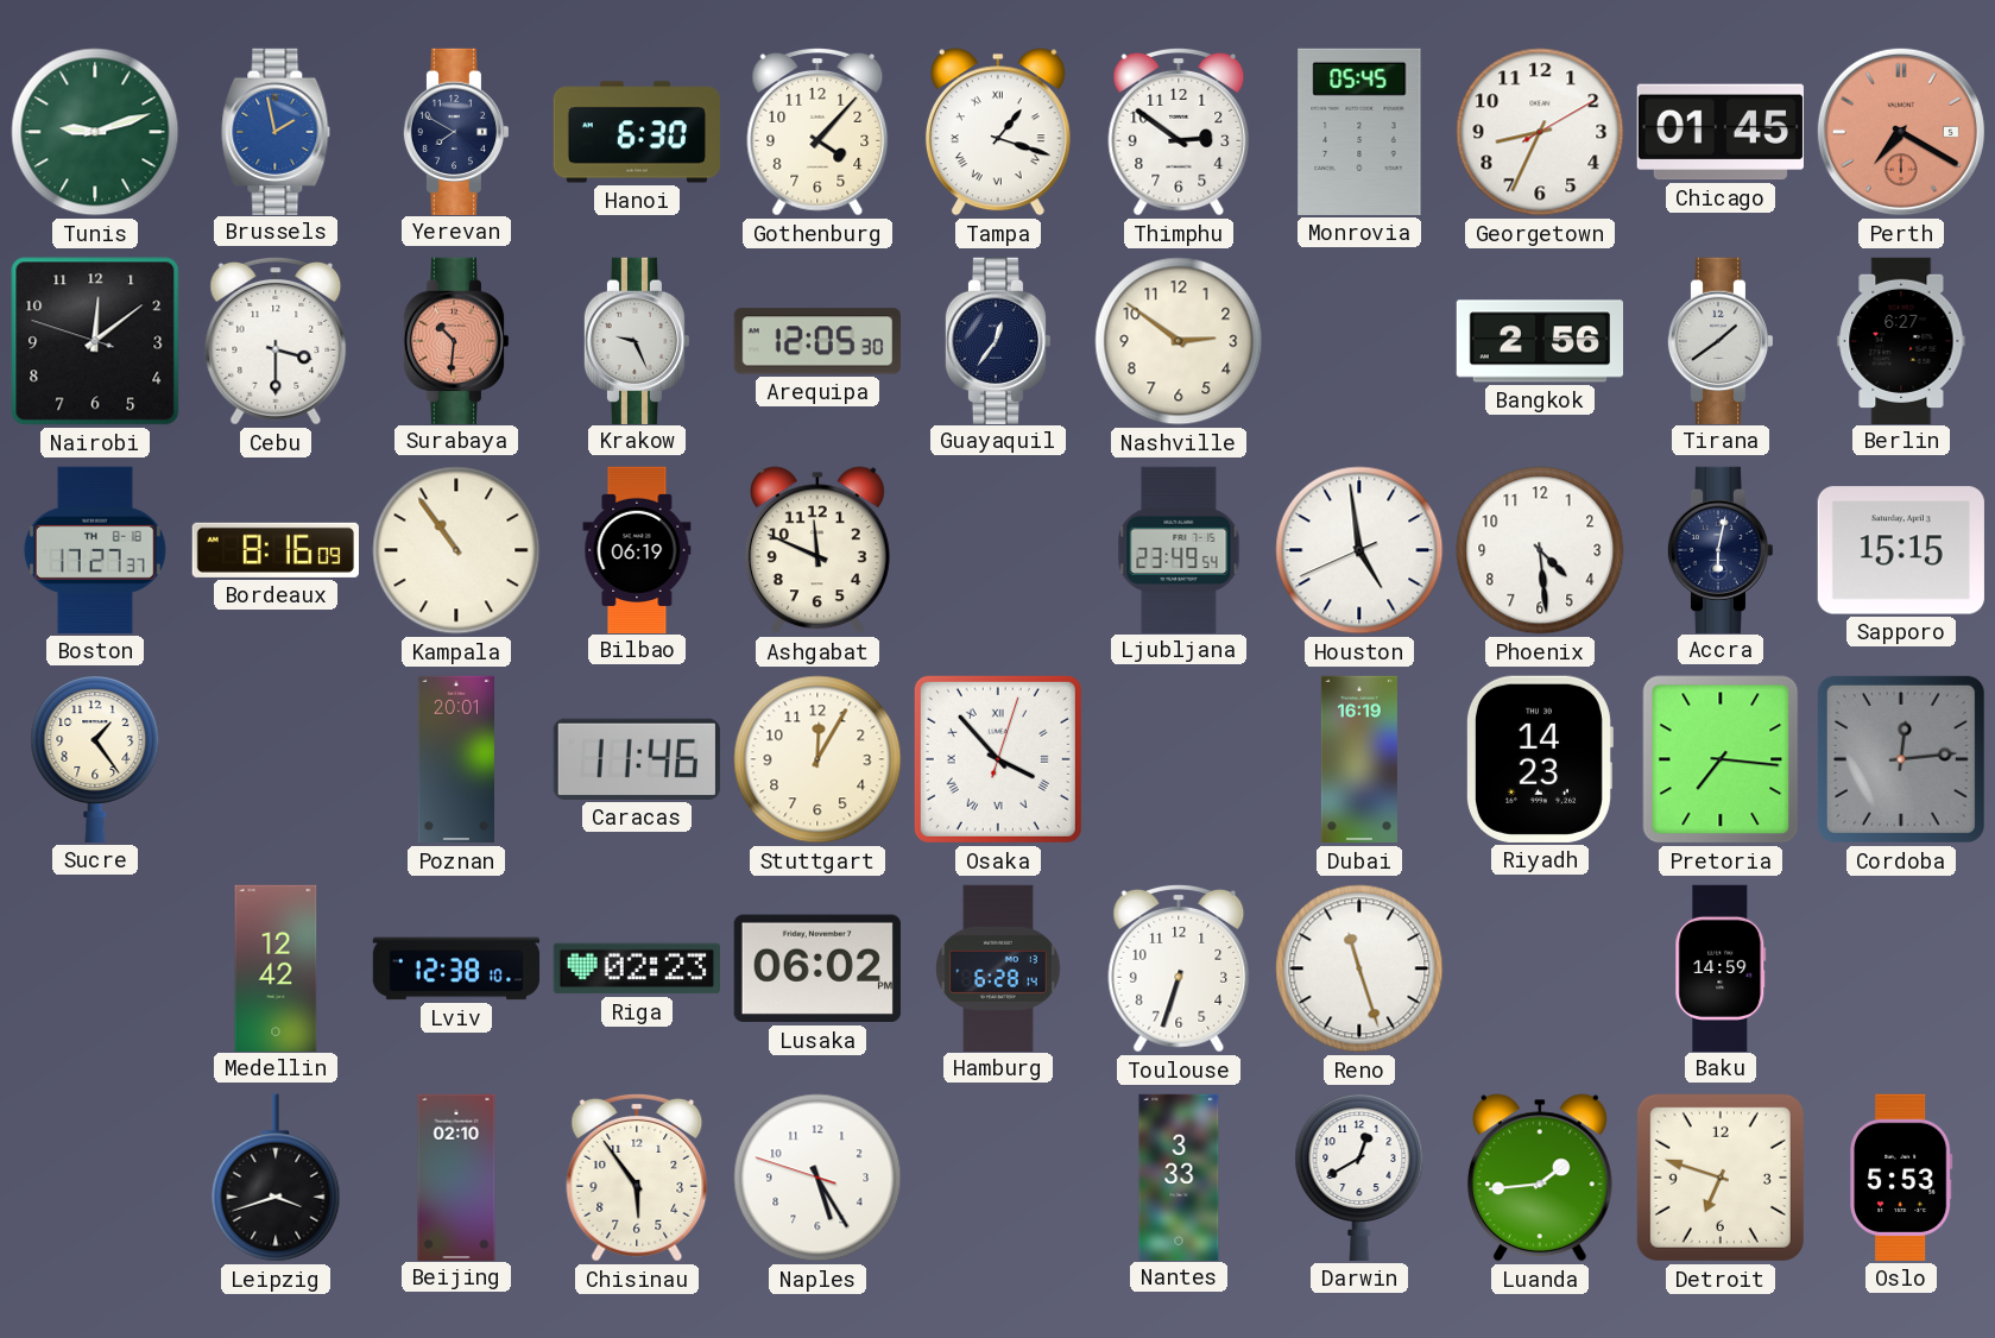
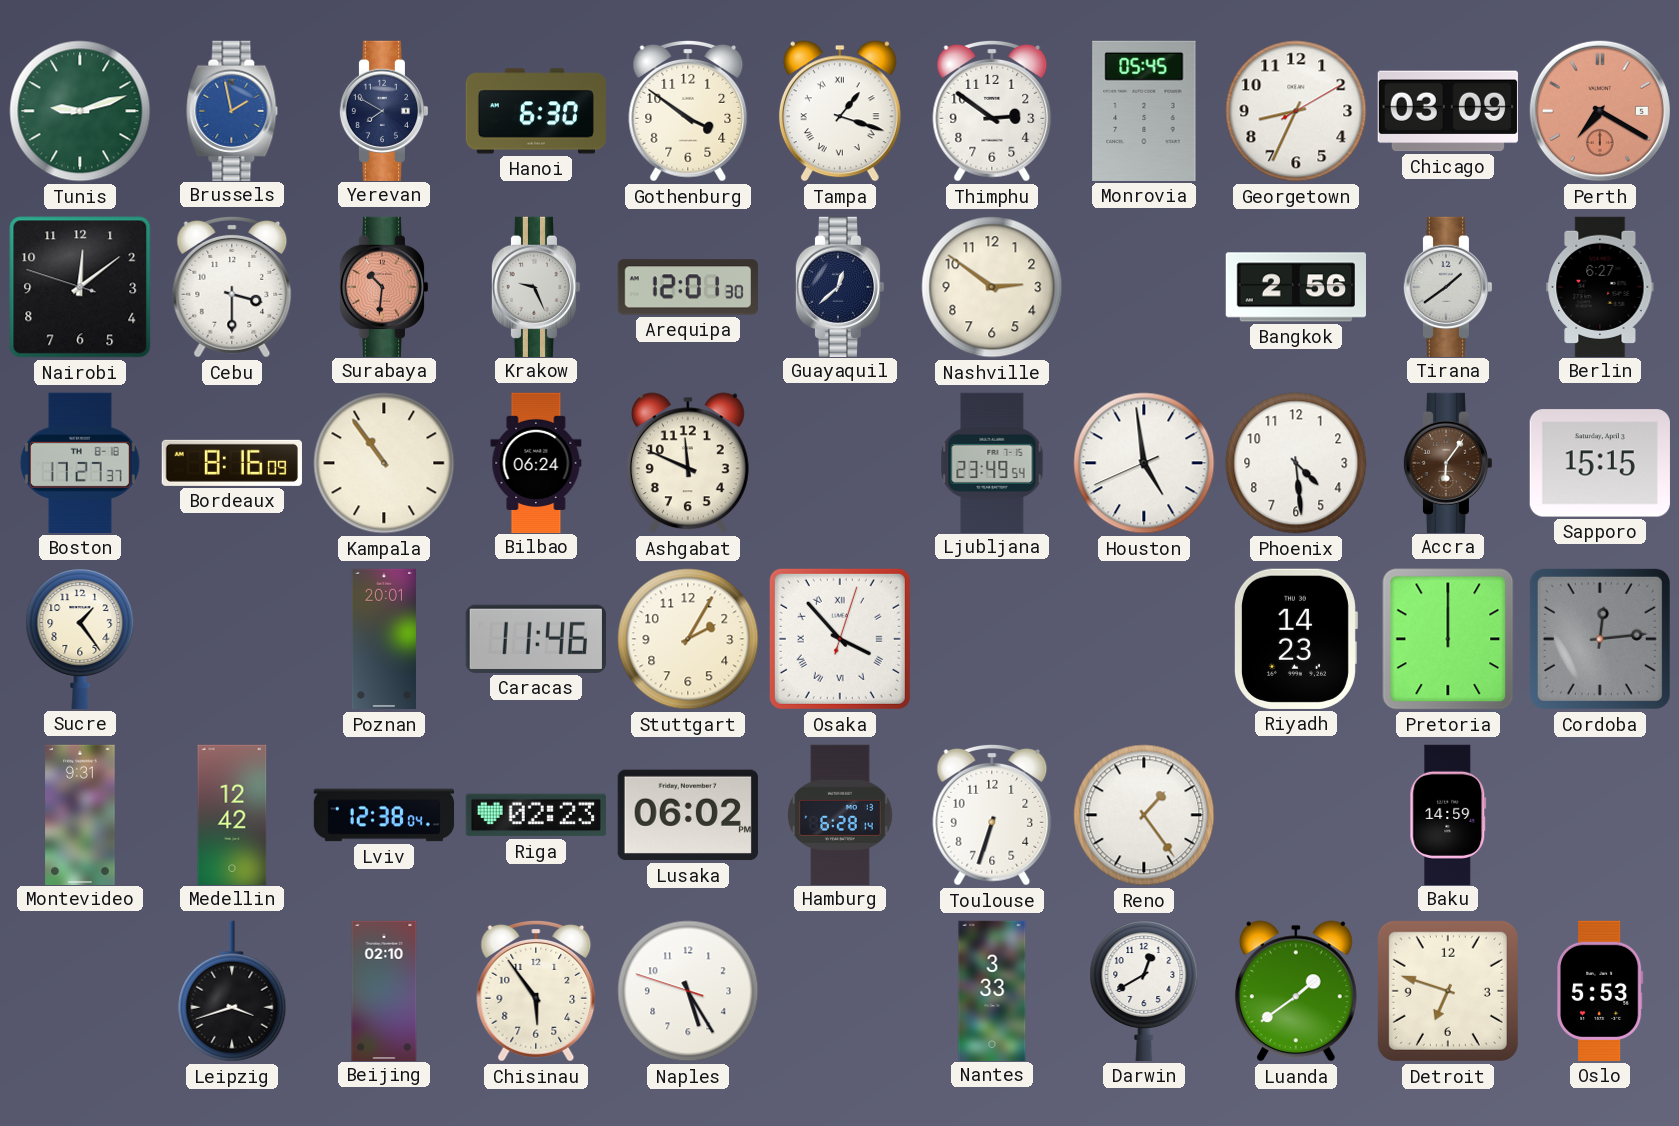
Gothenburg: 4:07 -> 3:51
Chicago: 01:45 -> 03:09
Arequipa: 12:05 -> 12:01
Guayaquil: 12:36 -> 12:38
Bilbao: 06:19 -> 06:24
Accra: 6:02 -> 6:06
Accra dial: navy -> brown
Stuttgart: 12:05 -> 2:05
Dubai: 16:19 -> none
Pretoria: 7:16 -> 12:00
Montevideo: none -> 9:31
Lviv: 12:38:10 -> 12:38:04
Reno: 11:27 -> 1:24
Luanda: 1:44 -> 1:39
